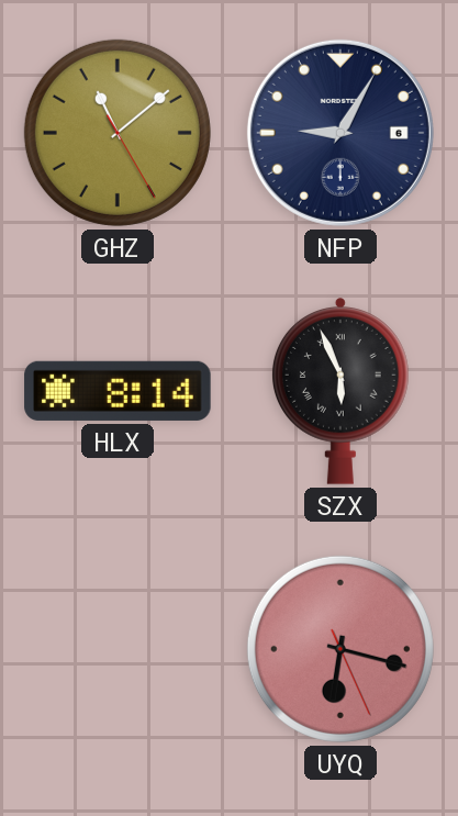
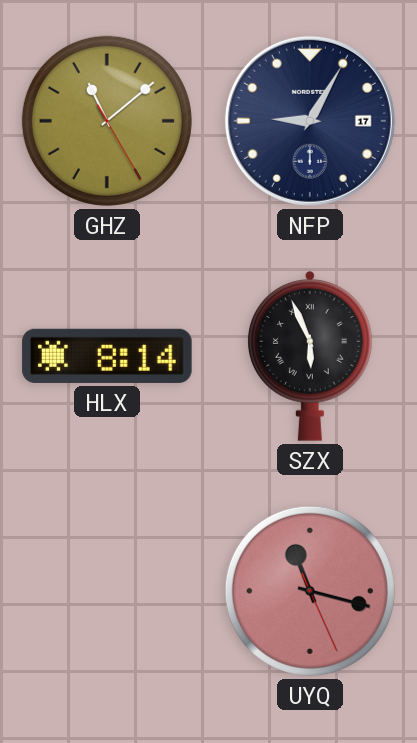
NFP date: 6 -> 17
UYQ: 6:17 -> 11:17
